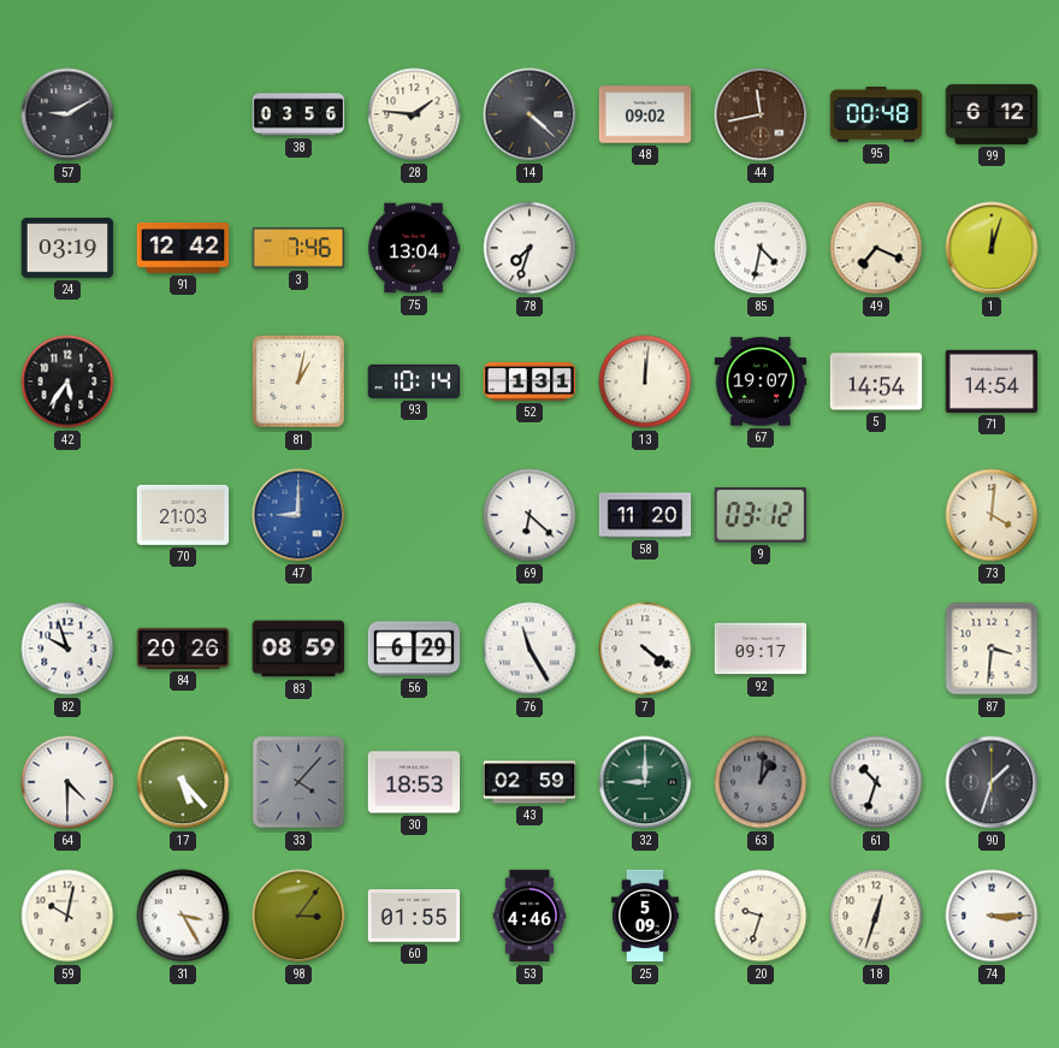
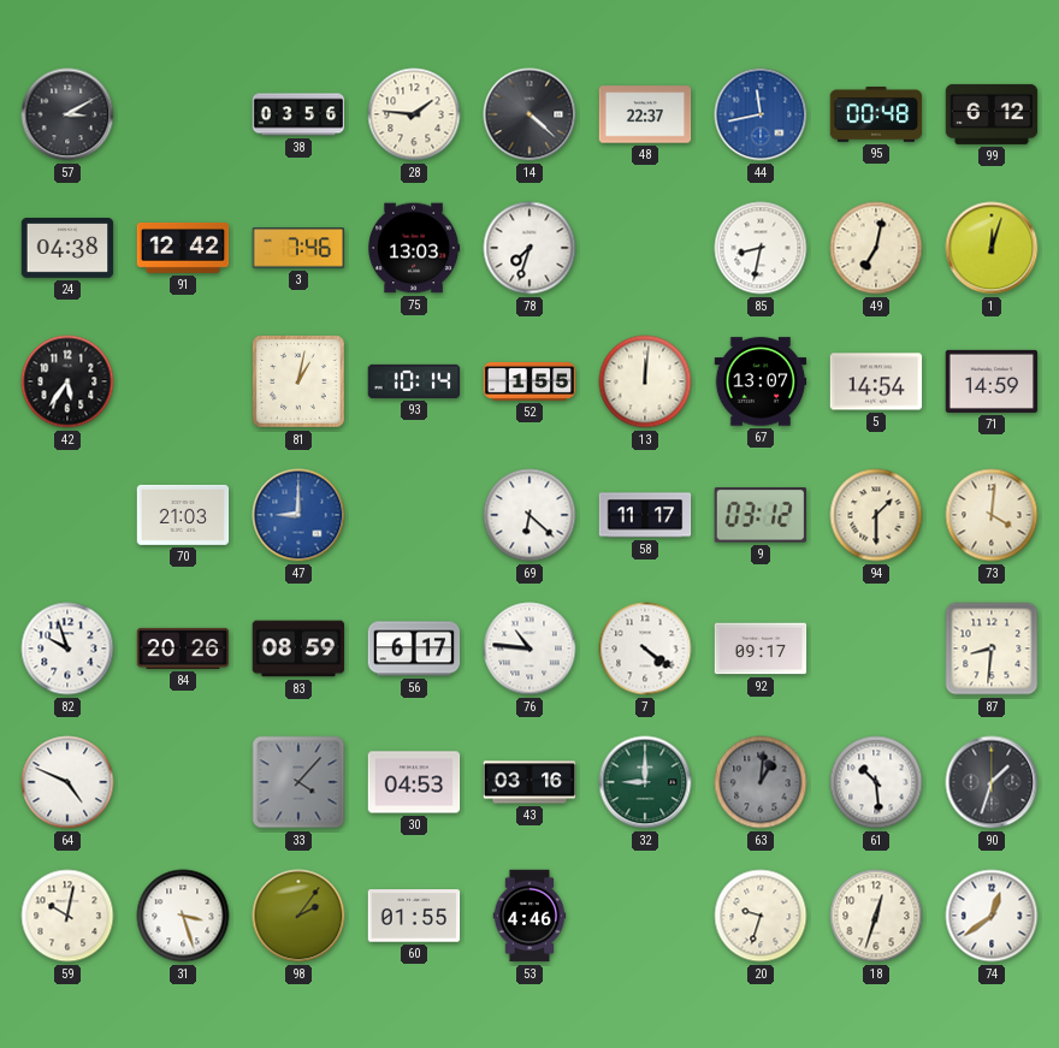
57: 9:10 -> 3:10
48: 09:02 -> 22:37
44 dial: brown -> blue
24: 03:19 -> 04:38
75: 13:04 -> 13:03
85: 4:32 -> 8:32
49: 7:19 -> 7:02
52: 1:31 -> 1:55
67: 19:07 -> 13:07
71: 14:54 -> 14:59
58: 11:20 -> 11:17
94: none -> 1:30
56: 6:29 -> 6:17
76: 11:25 -> 10:46
87: 3:31 -> 8:31
64: 4:30 -> 4:49
17: 5:23 -> none
30: 18:53 -> 04:53
43: 02:59 -> 03:16
61: 10:33 -> 10:29
31: 3:25 -> 3:27
98: 3:06 -> 2:06
25: 5:09 -> none
74: 3:15 -> 12:39
